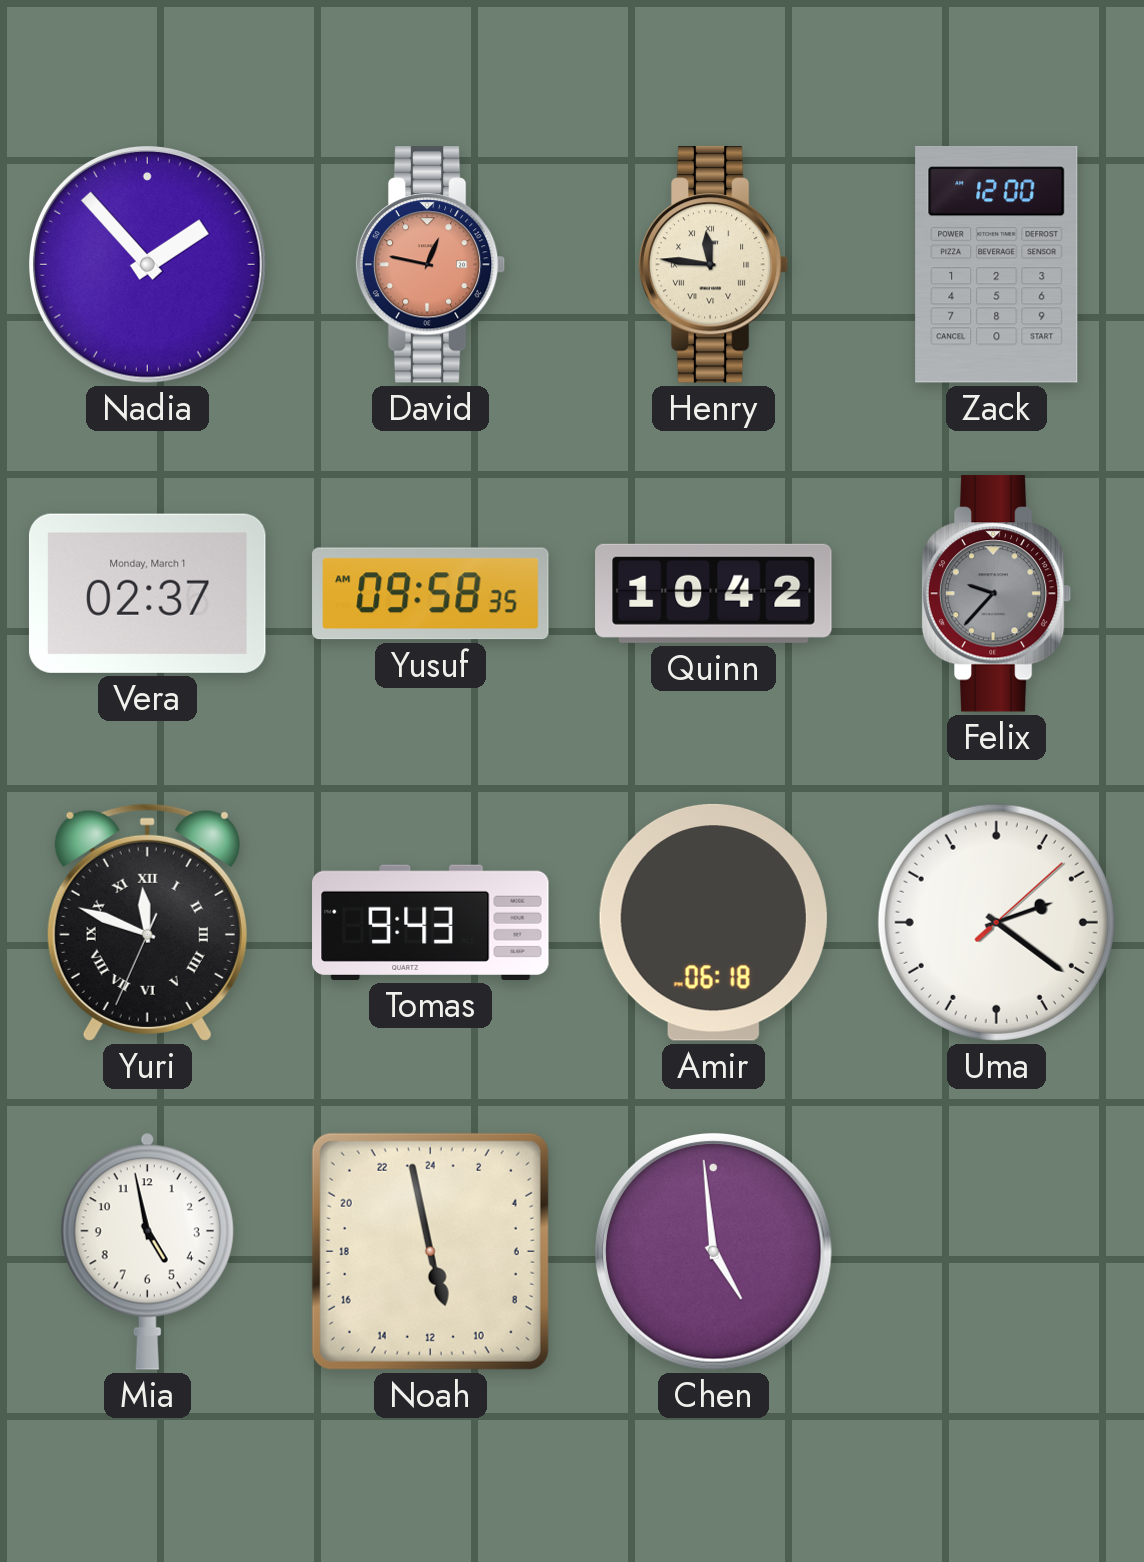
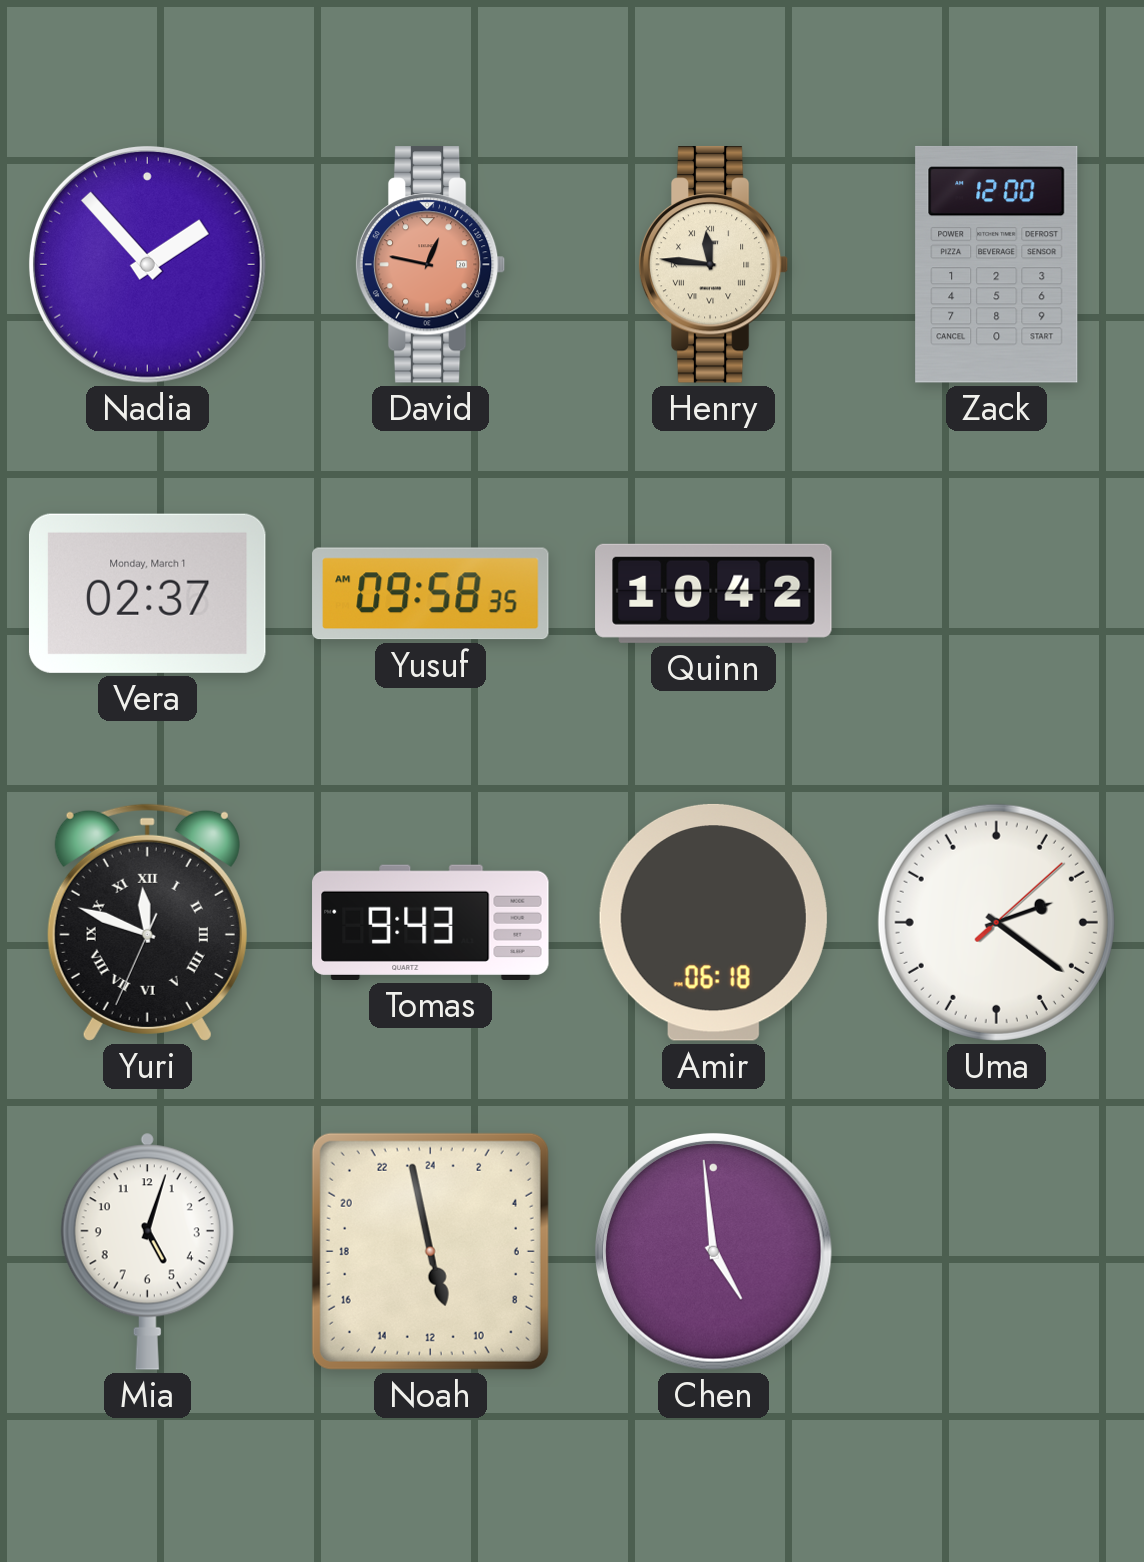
Felix: 9:37 -> none
Mia: 4:58 -> 5:03
